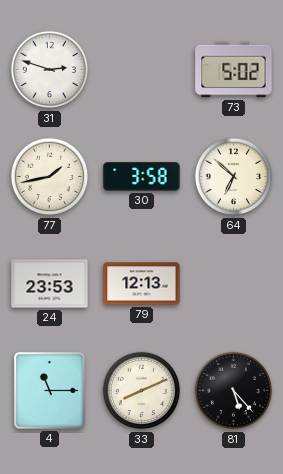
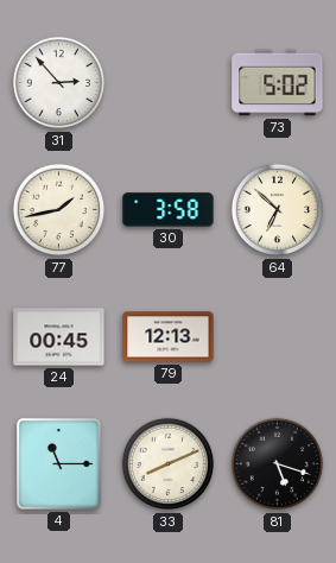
31: 2:48 -> 2:53
24: 23:53 -> 00:45
81: 5:23 -> 5:18
